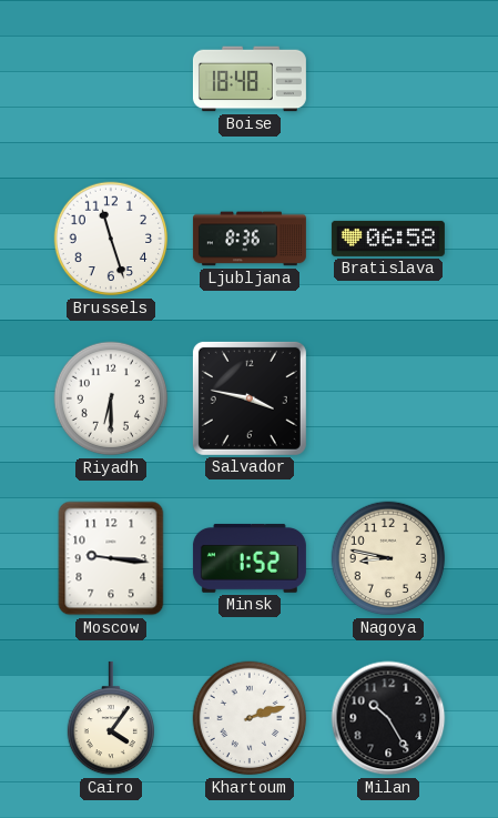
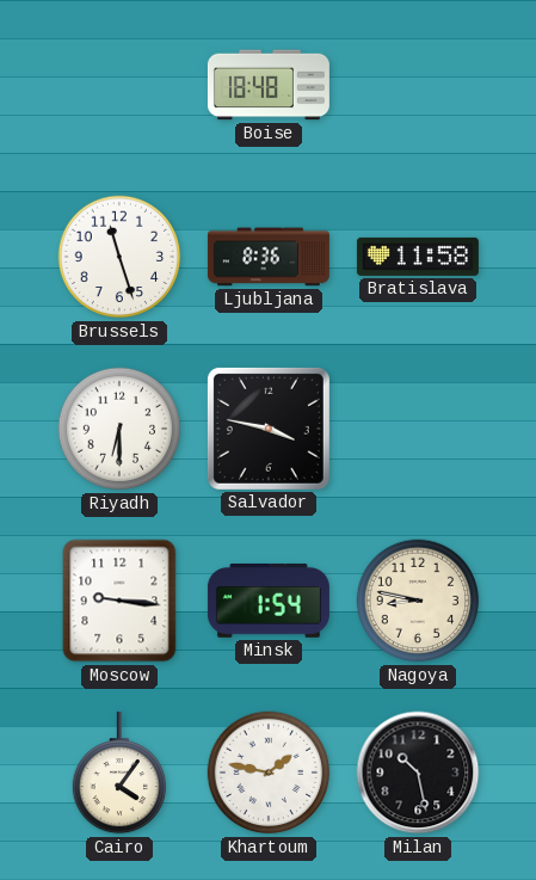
Bratislava: 06:58 -> 11:58
Minsk: 1:52 -> 1:54
Khartoum: 2:12 -> 1:47
Milan: 10:25 -> 10:28
